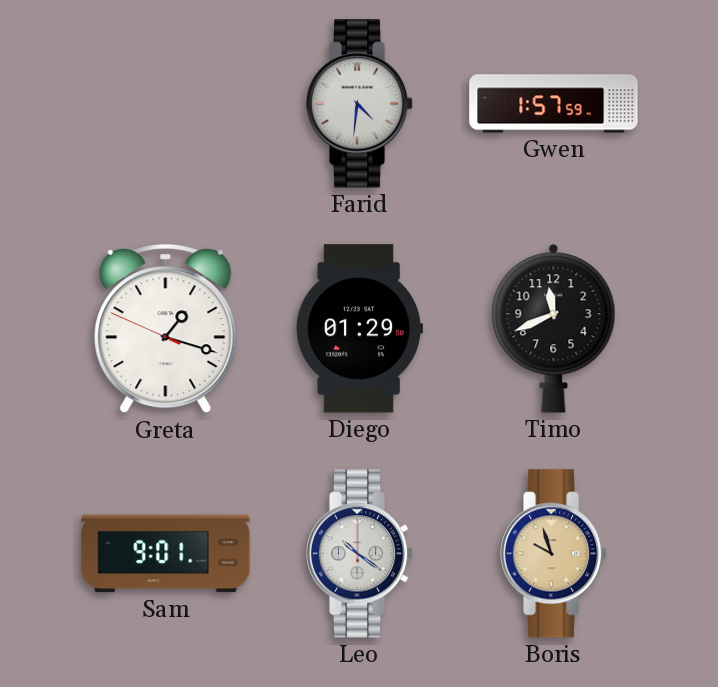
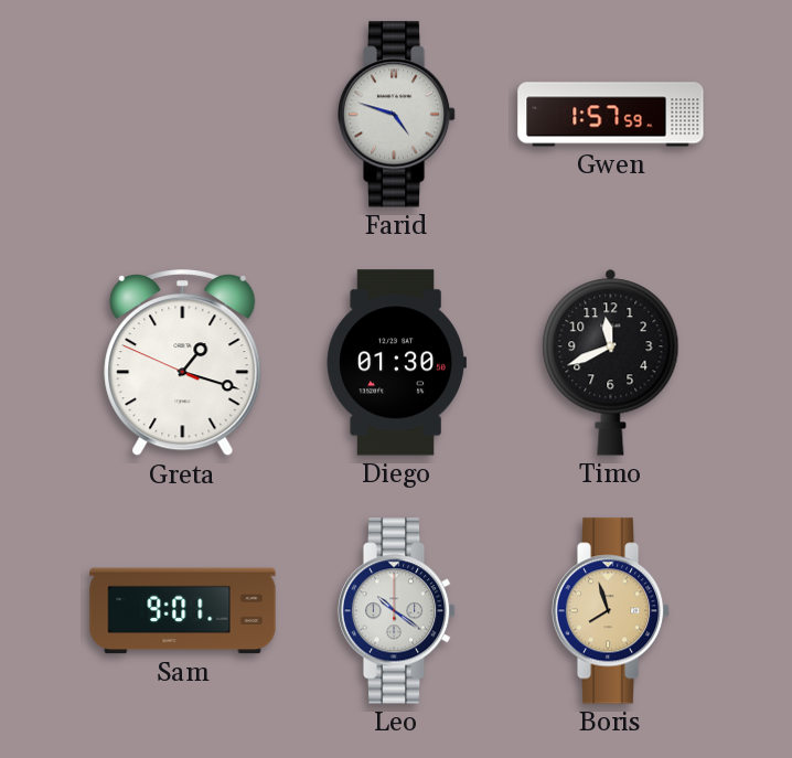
Farid: 4:31 -> 4:48
Diego: 01:29 -> 01:30
Boris: 9:57 -> 7:57
